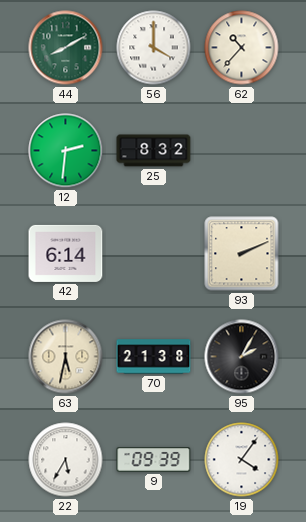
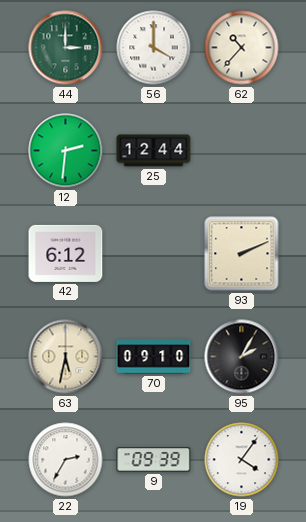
44: 8:10 -> 3:00
25: 8:32 -> 12:44
42: 6:14 -> 6:12
70: 21:38 -> 09:10
22: 5:35 -> 2:35
